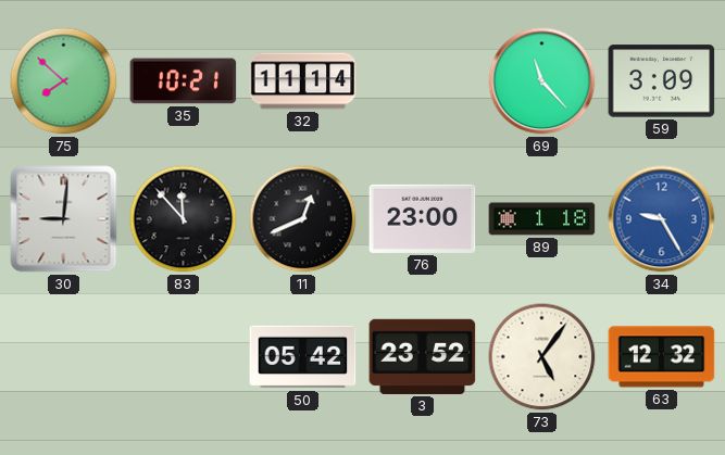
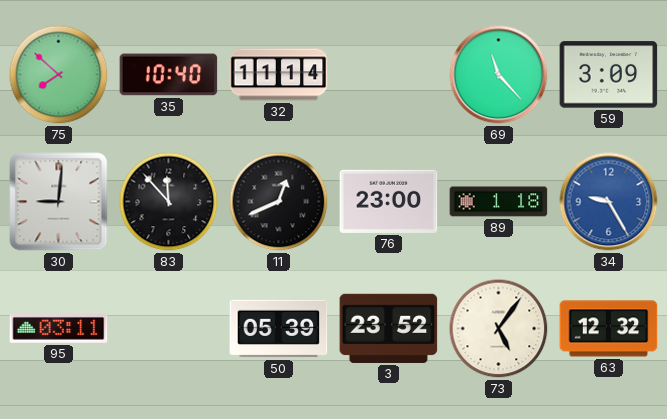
35: 10:21 -> 10:40
95: none -> 03:11
50: 05:42 -> 05:39
